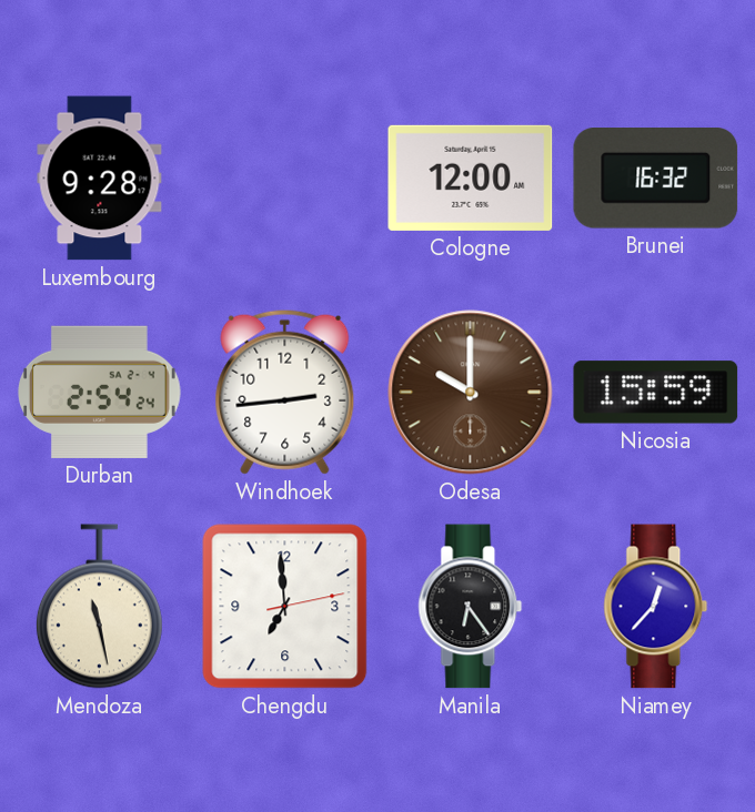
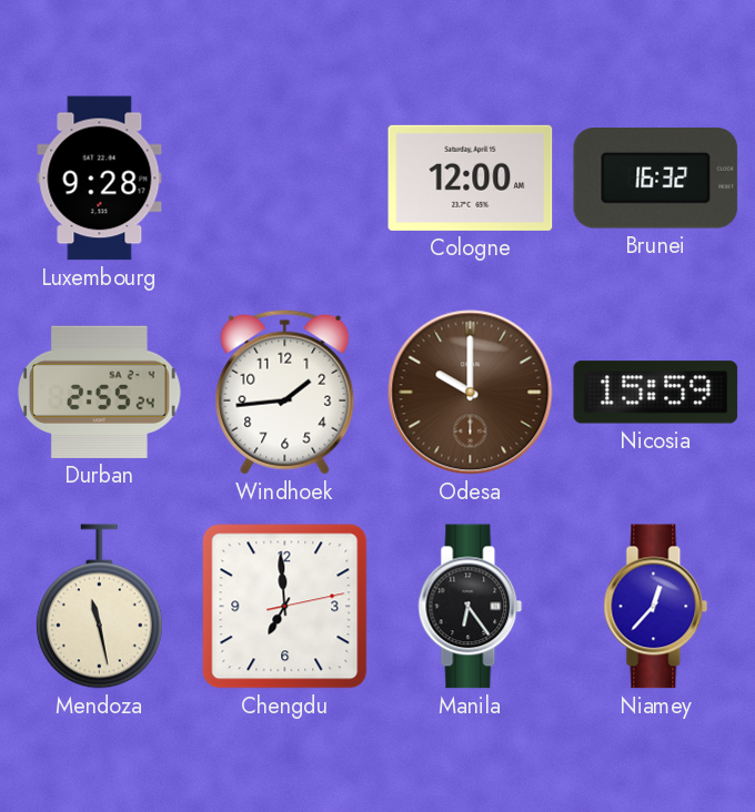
Durban: 2:54 -> 2:55
Windhoek: 2:44 -> 1:44
